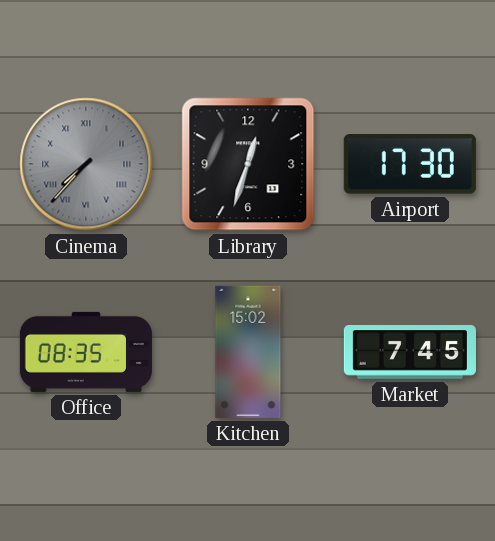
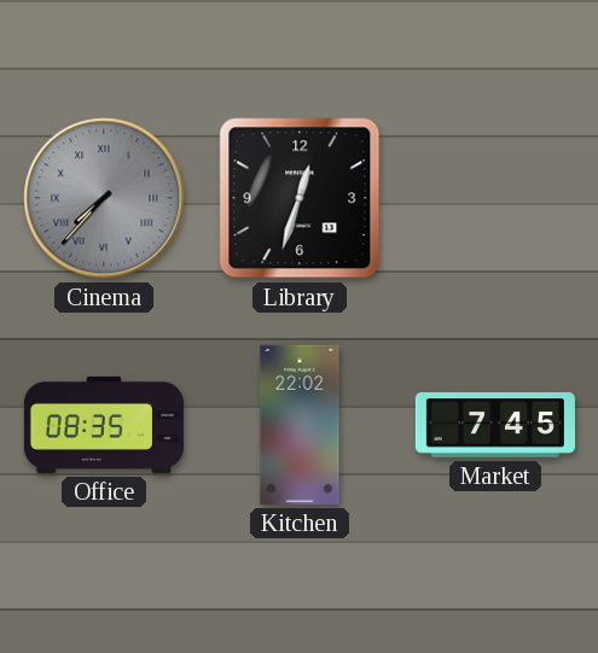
Airport: 17:30 -> none
Kitchen: 15:02 -> 22:02
